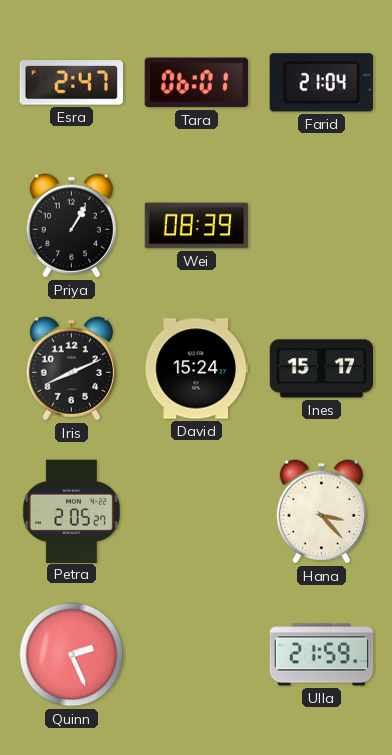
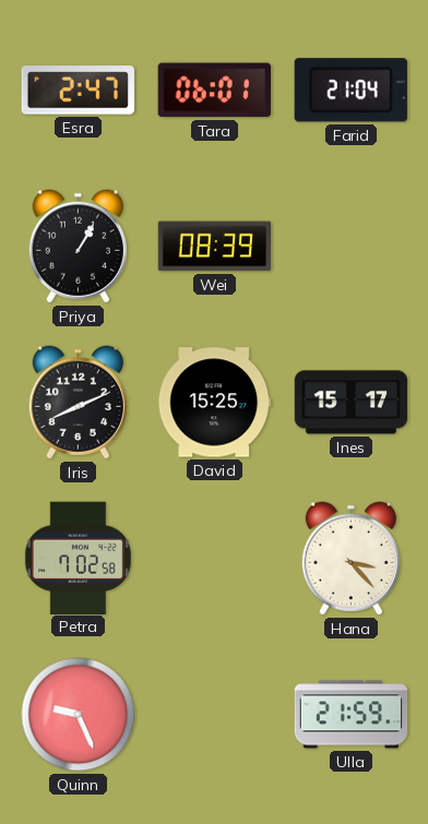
David: 15:24 -> 15:25
Petra: 2:05 -> 7:02
Quinn: 2:26 -> 9:26
